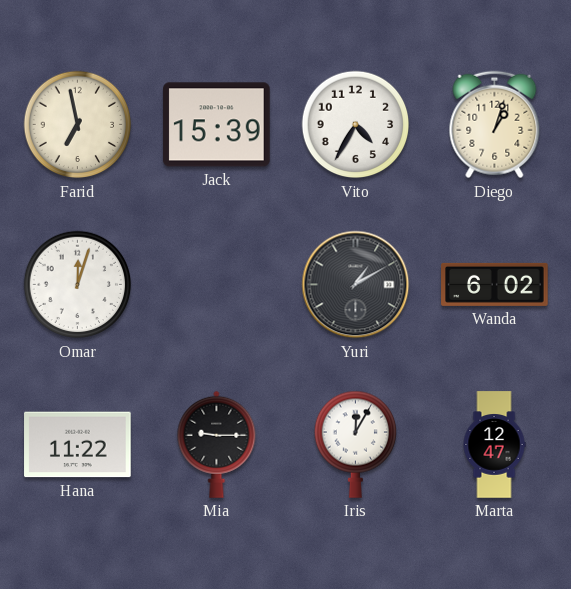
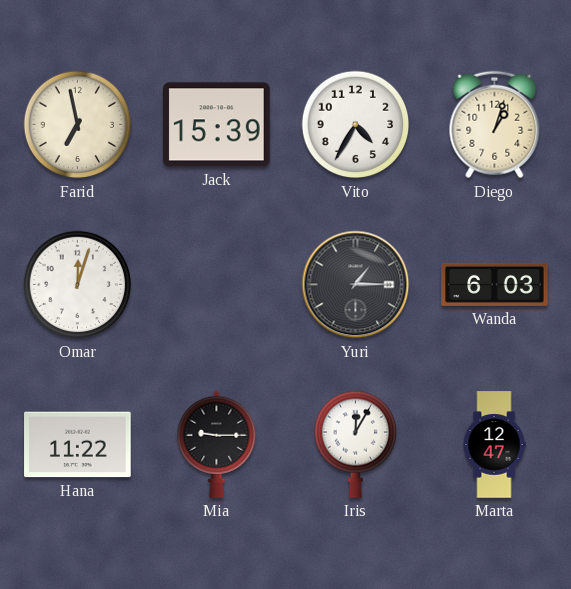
Yuri: 1:10 -> 1:15
Wanda: 6:02 -> 6:03
